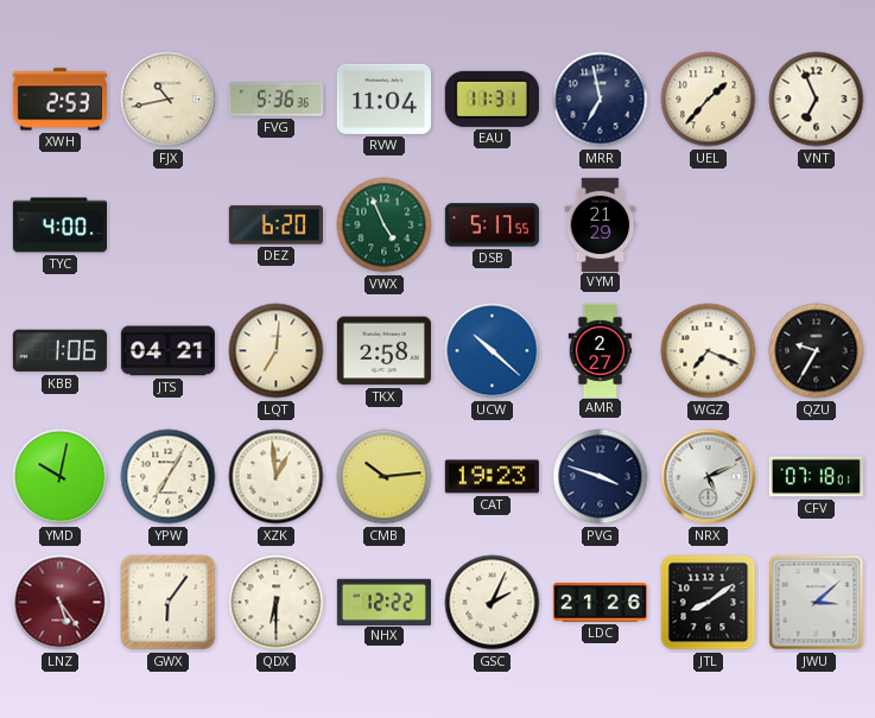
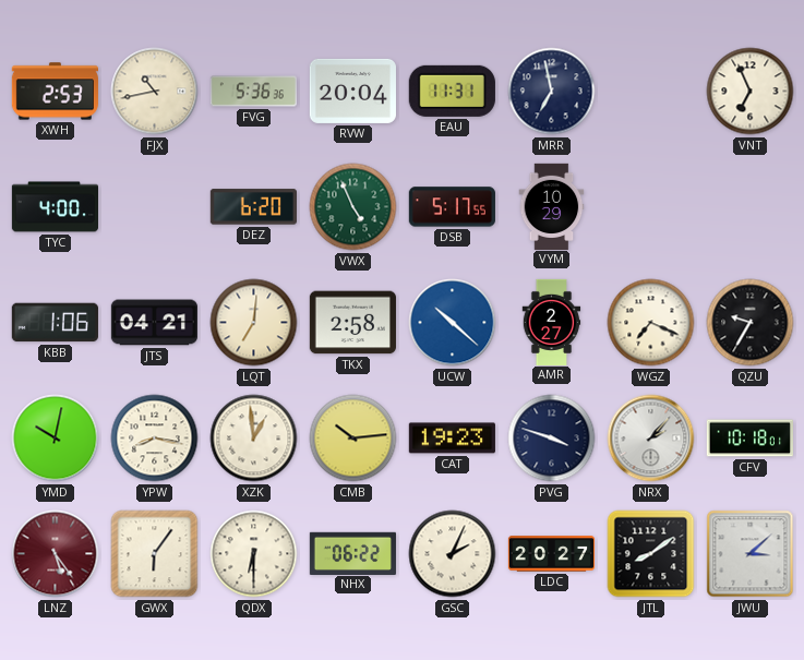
RVW: 11:04 -> 20:04
UEL: 1:37 -> none
VYM: 21:29 -> 10:29
YPW: 7:05 -> 8:17
NRX: 5:11 -> 2:07
CFV: 07:18 -> 10:18
NHX: 12:22 -> 06:22
LDC: 21:26 -> 20:27
